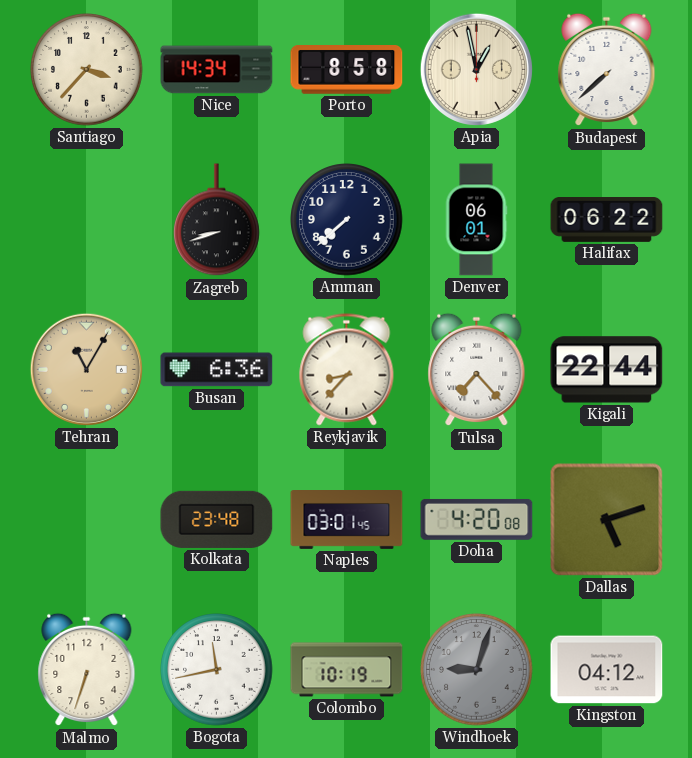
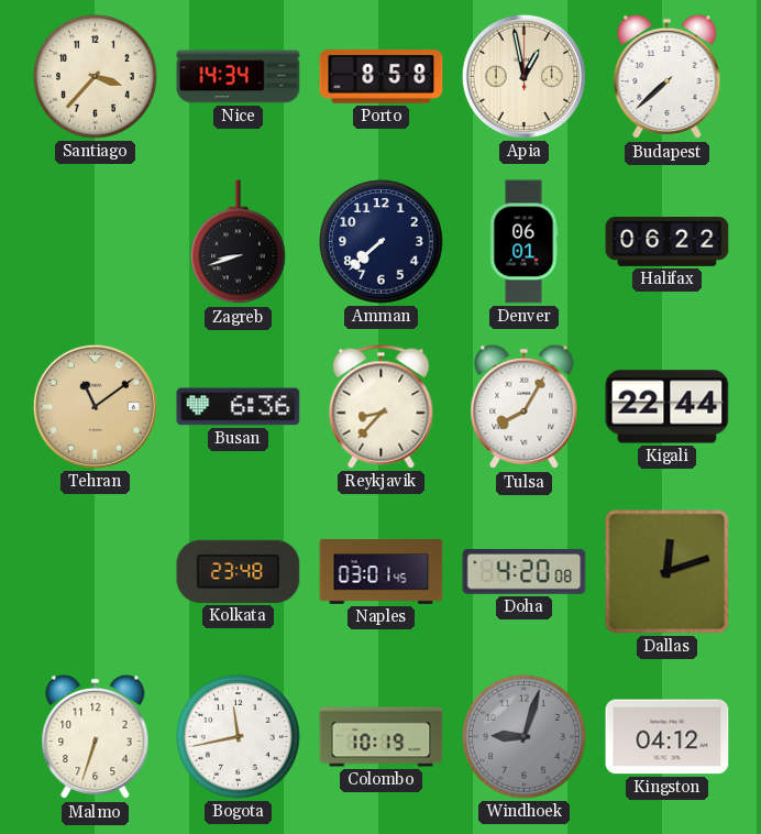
Tehran: 11:05 -> 11:09
Tulsa: 7:23 -> 8:05
Dallas: 5:12 -> 12:12
